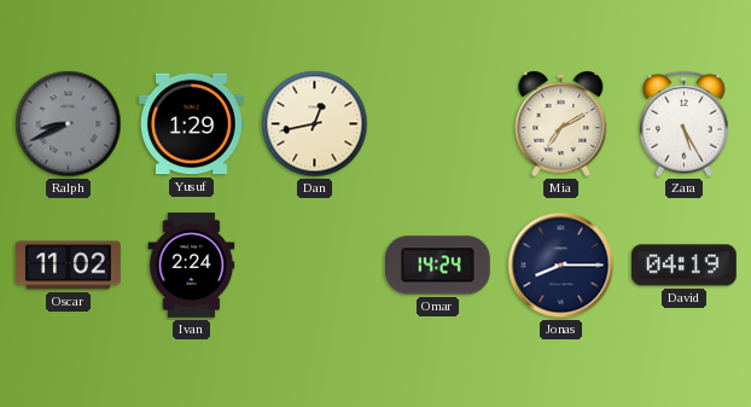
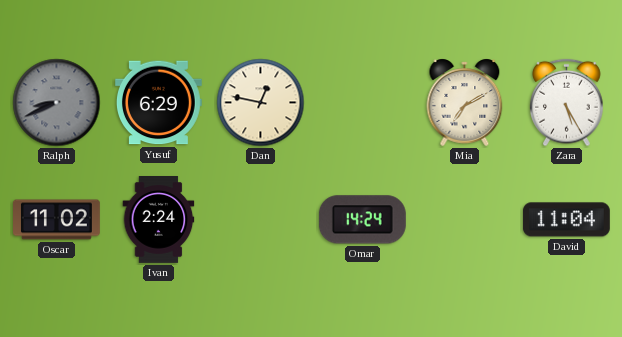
Yusuf: 1:29 -> 6:29
Dan: 12:43 -> 12:47
Jonas: 8:15 -> none
David: 04:19 -> 11:04
